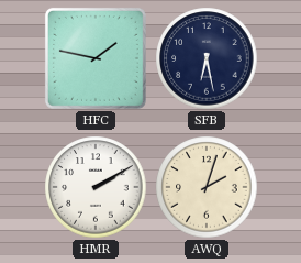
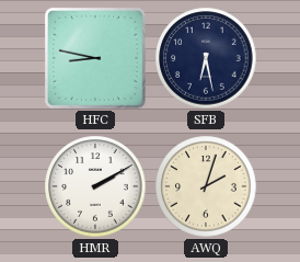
HFC: 1:47 -> 8:47
